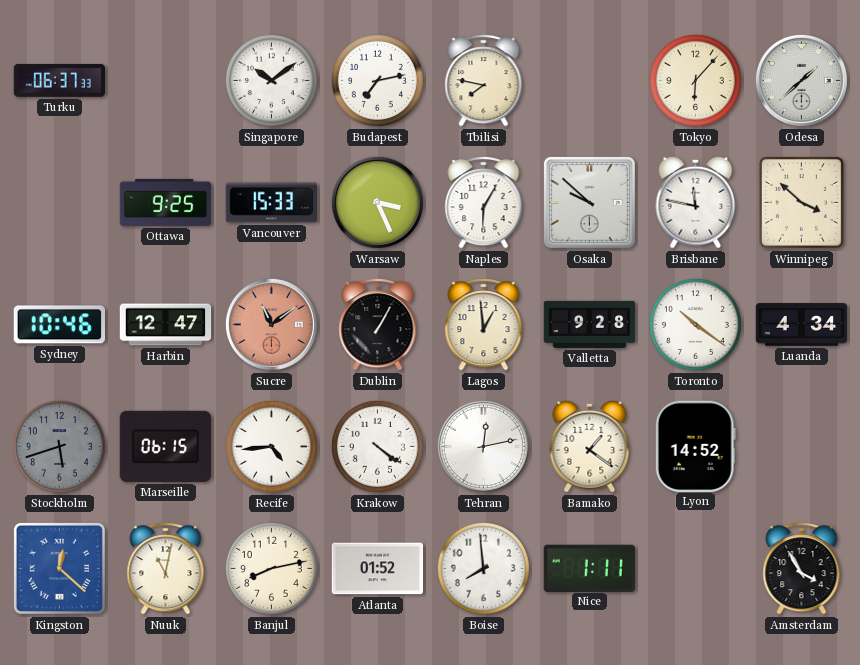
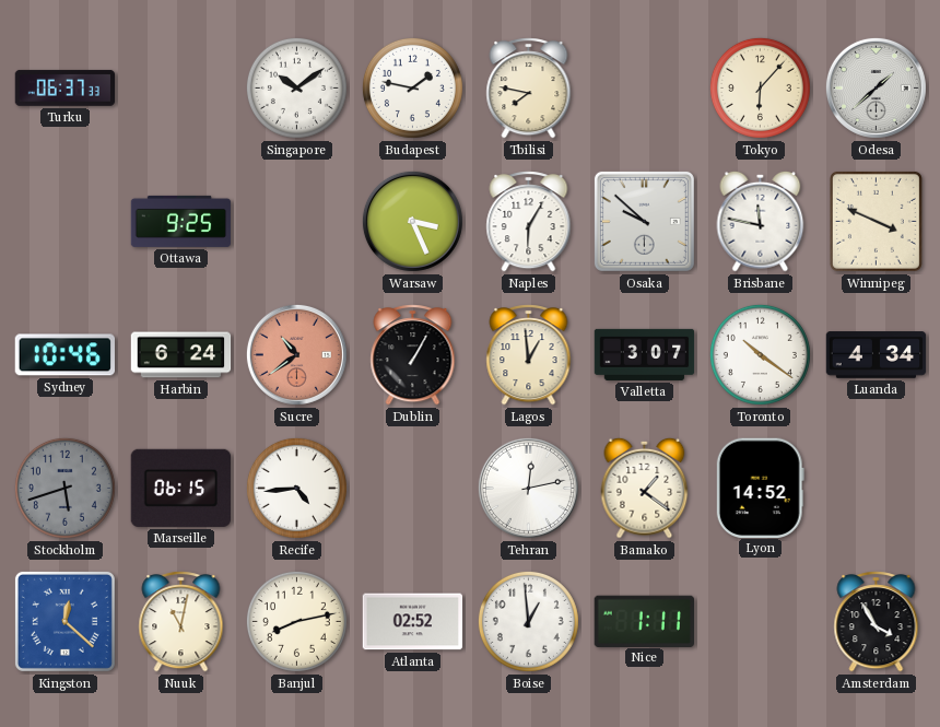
Budapest: 7:13 -> 1:47
Vancouver: 15:33 -> none
Winnipeg: 3:52 -> 3:49
Harbin: 12:47 -> 6:24
Sucre: 11:09 -> 10:39
Valletta: 9:28 -> 3:07
Krakow: 4:21 -> none
Atlanta: 01:52 -> 02:52
Boise: 7:59 -> 12:59
